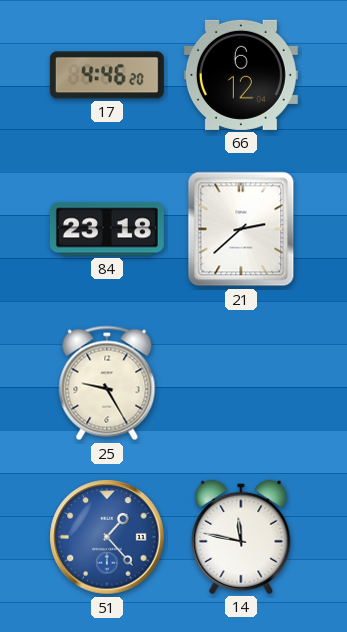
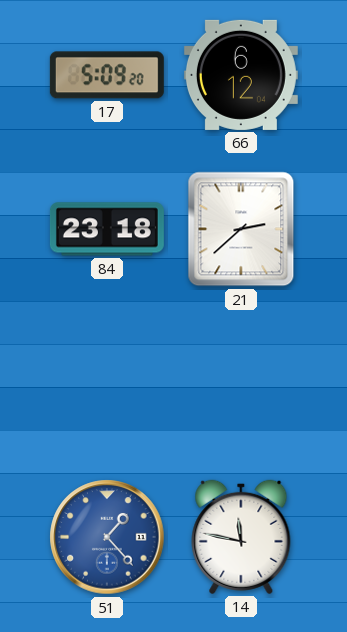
17: 4:46 -> 5:09
25: 9:25 -> none
